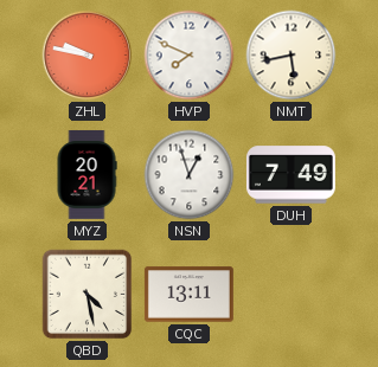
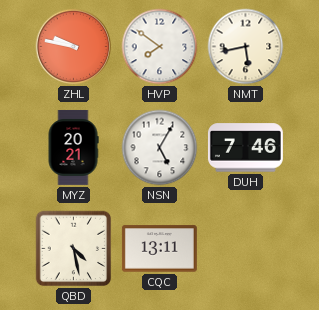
HVP: 7:49 -> 7:51
NSN: 12:57 -> 5:05
DUH: 7:49 -> 7:46
